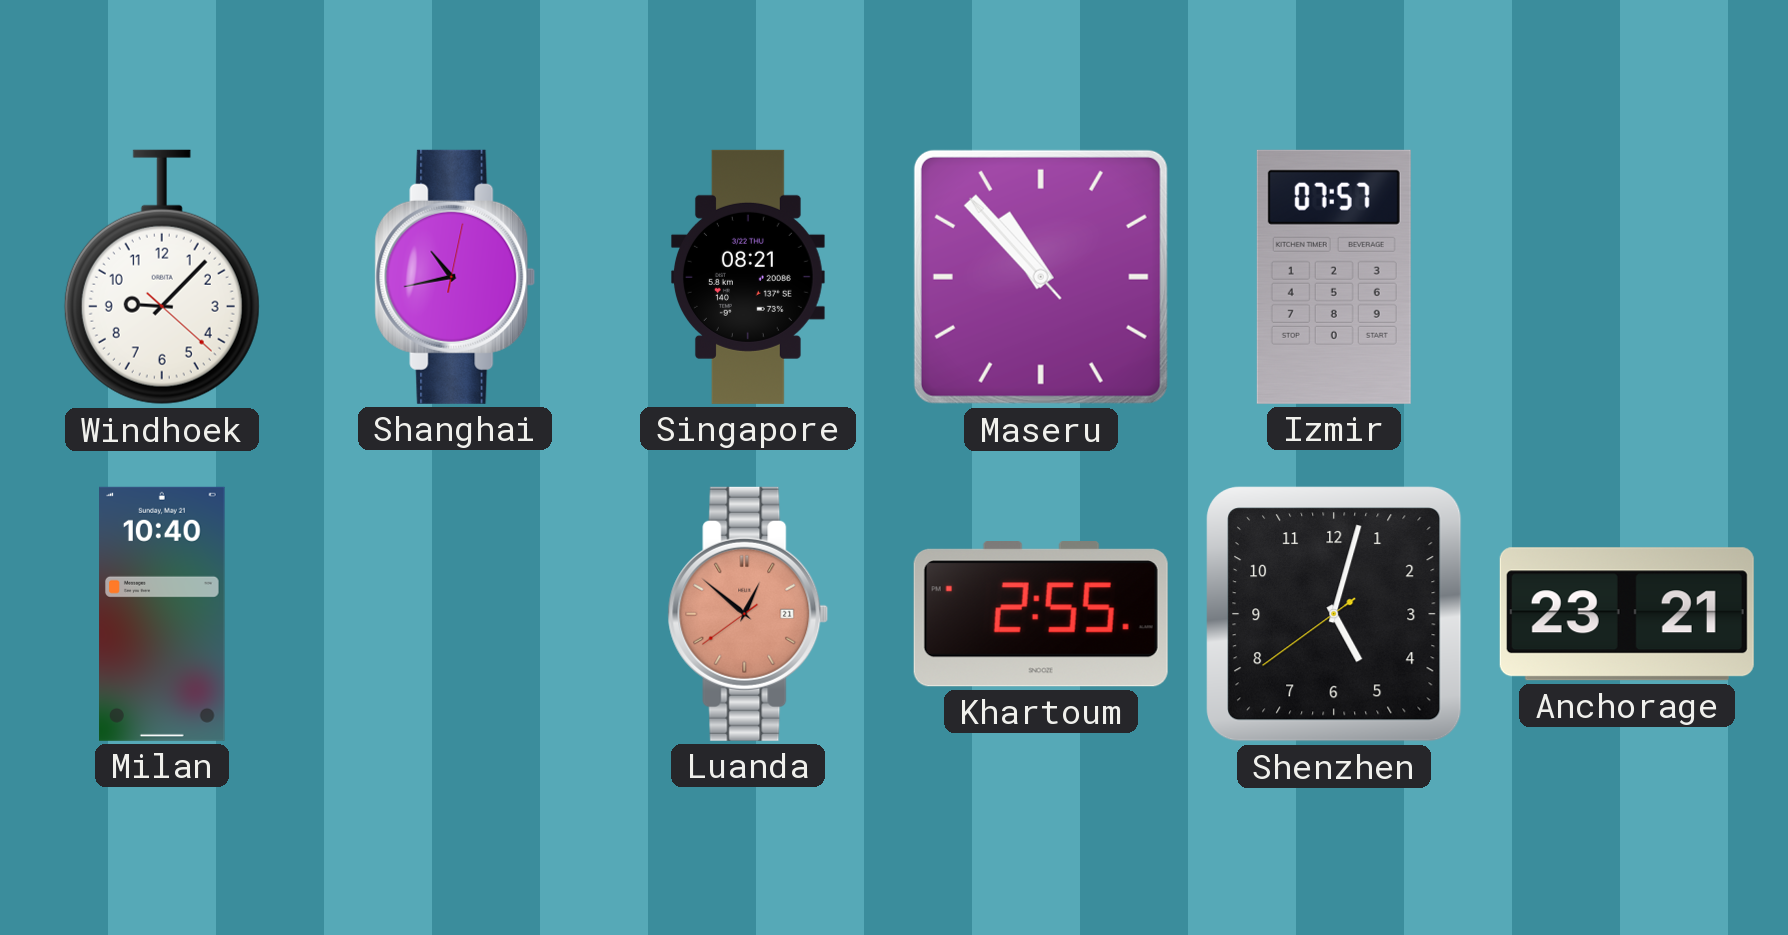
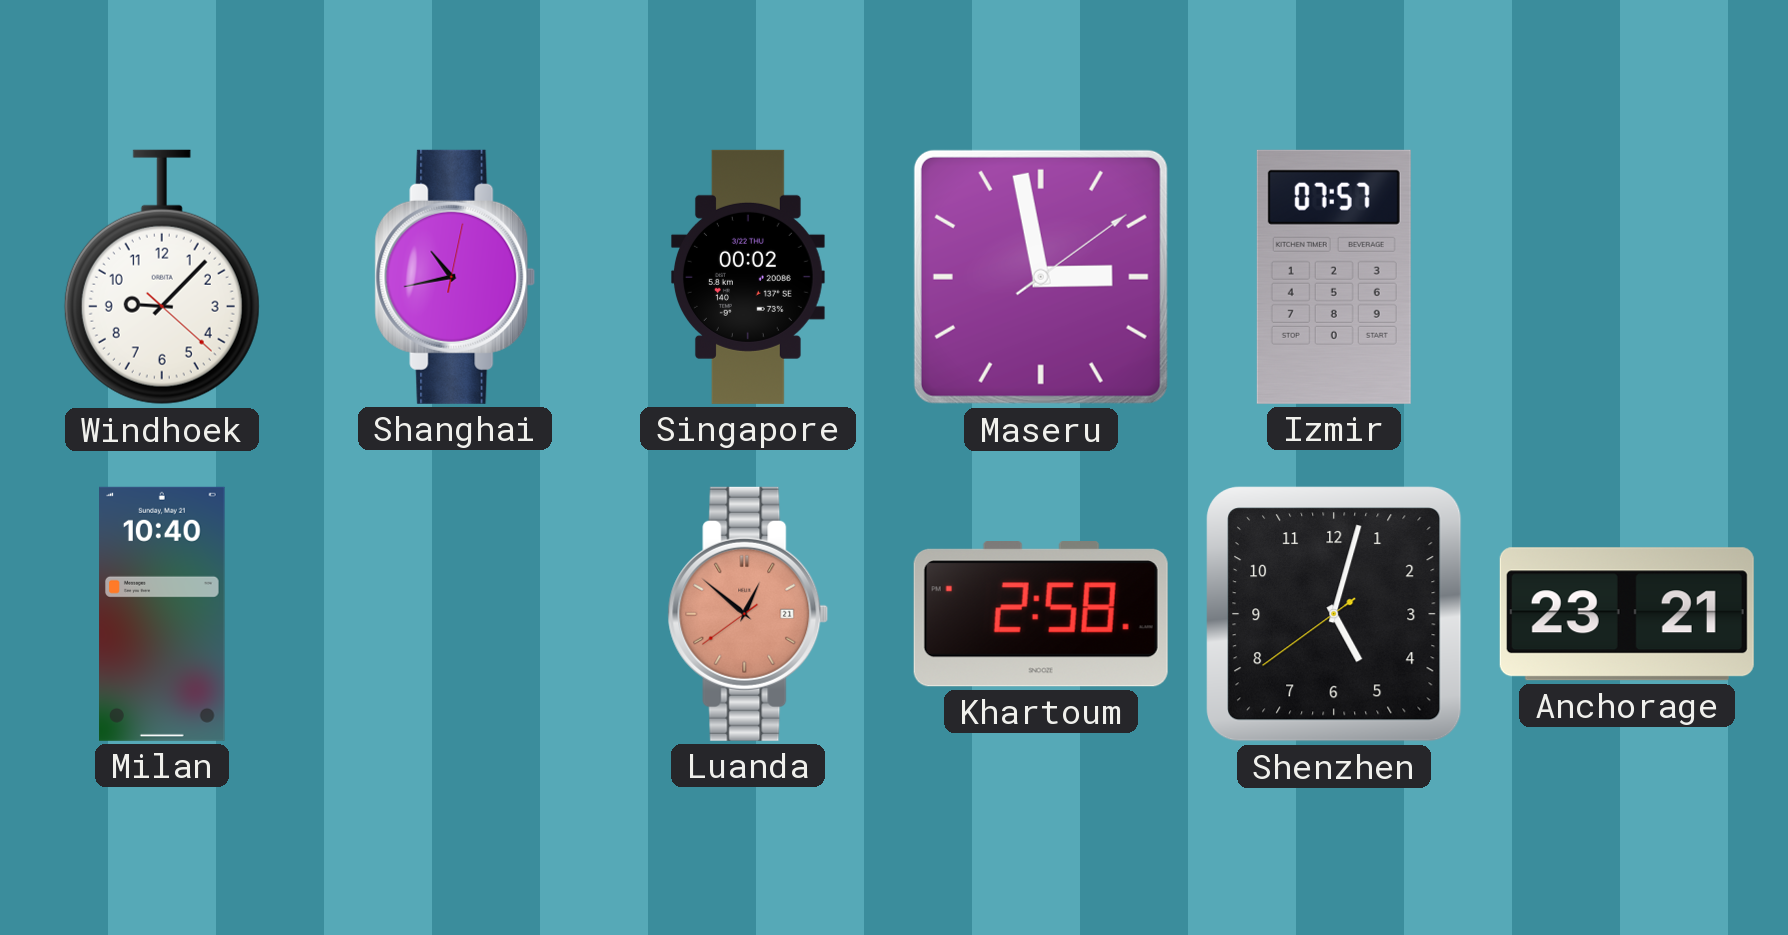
Singapore: 08:21 -> 00:02
Maseru: 10:52 -> 2:58
Khartoum: 2:55 -> 2:58
